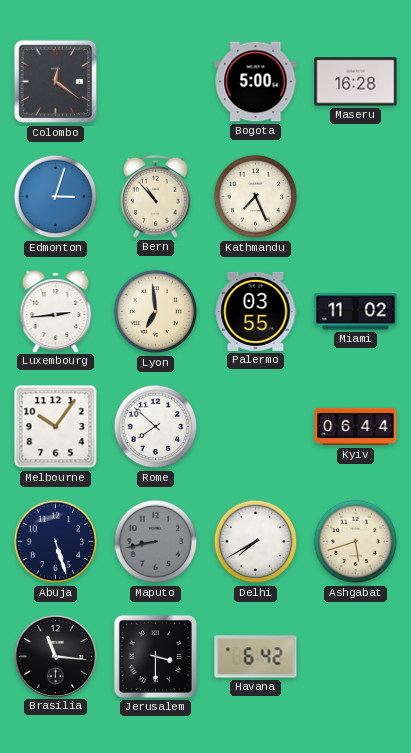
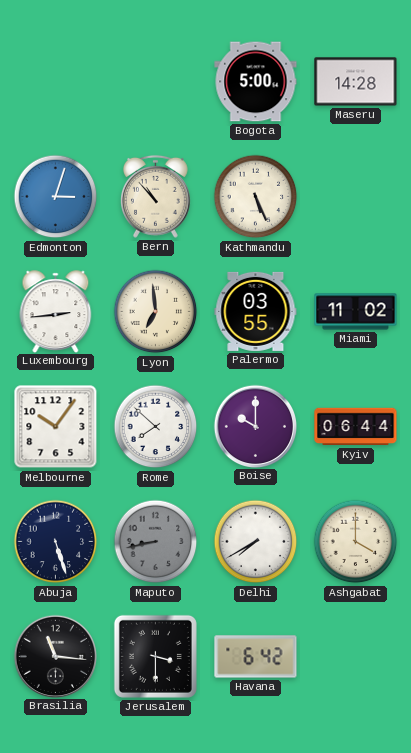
Colombo: 12:21 -> none
Maseru: 16:28 -> 14:28
Kathmandu: 7:26 -> 5:26
Boise: none -> 10:00
Ashgabat: 5:42 -> 4:00
